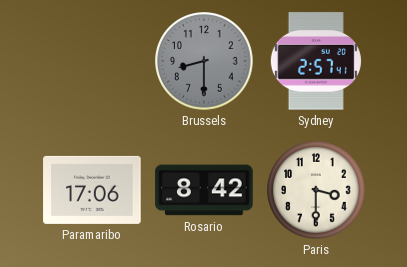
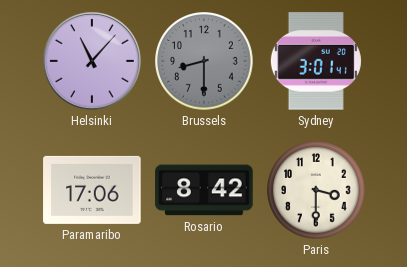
Helsinki: none -> 11:07
Sydney: 2:57 -> 3:01
